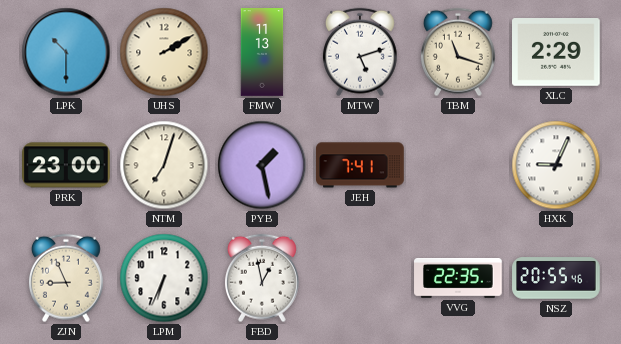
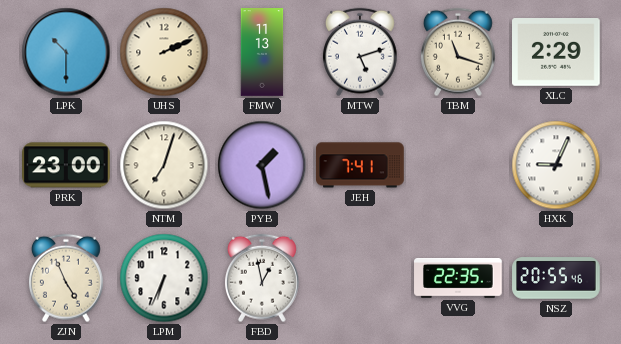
UHS: 2:10 -> 2:11
ZJN: 8:56 -> 4:56
